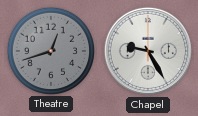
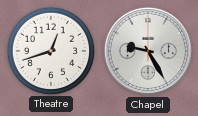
Theatre dial: grey -> white
